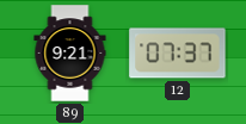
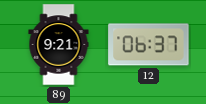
12: 07:37 -> 06:37
